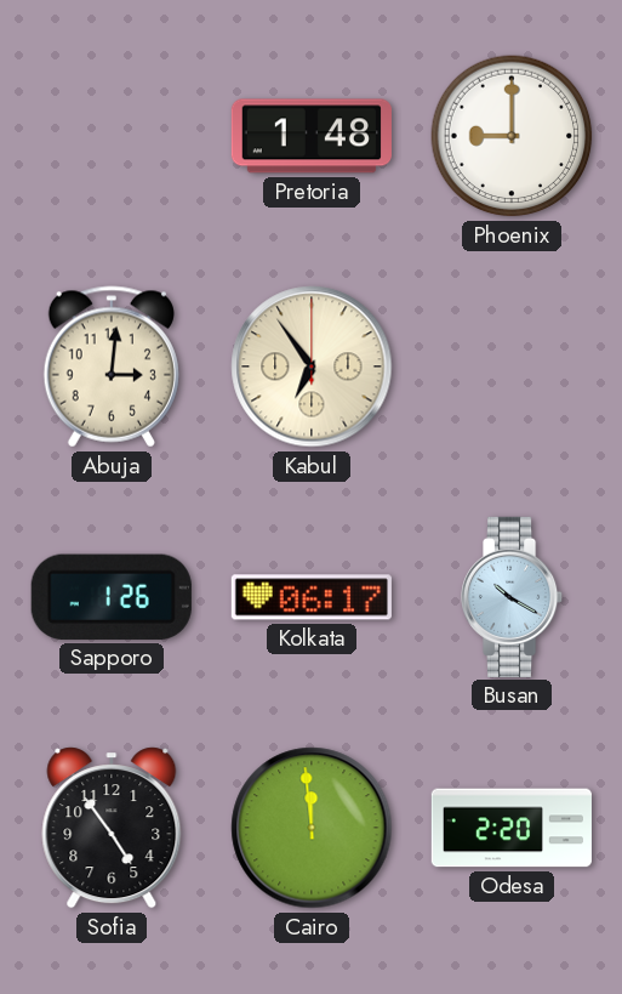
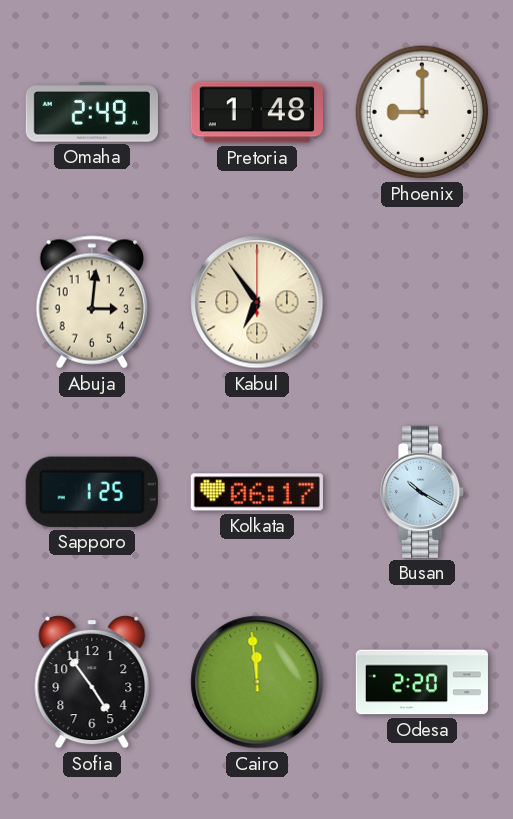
Omaha: none -> 2:49
Sapporo: 1:26 -> 1:25
